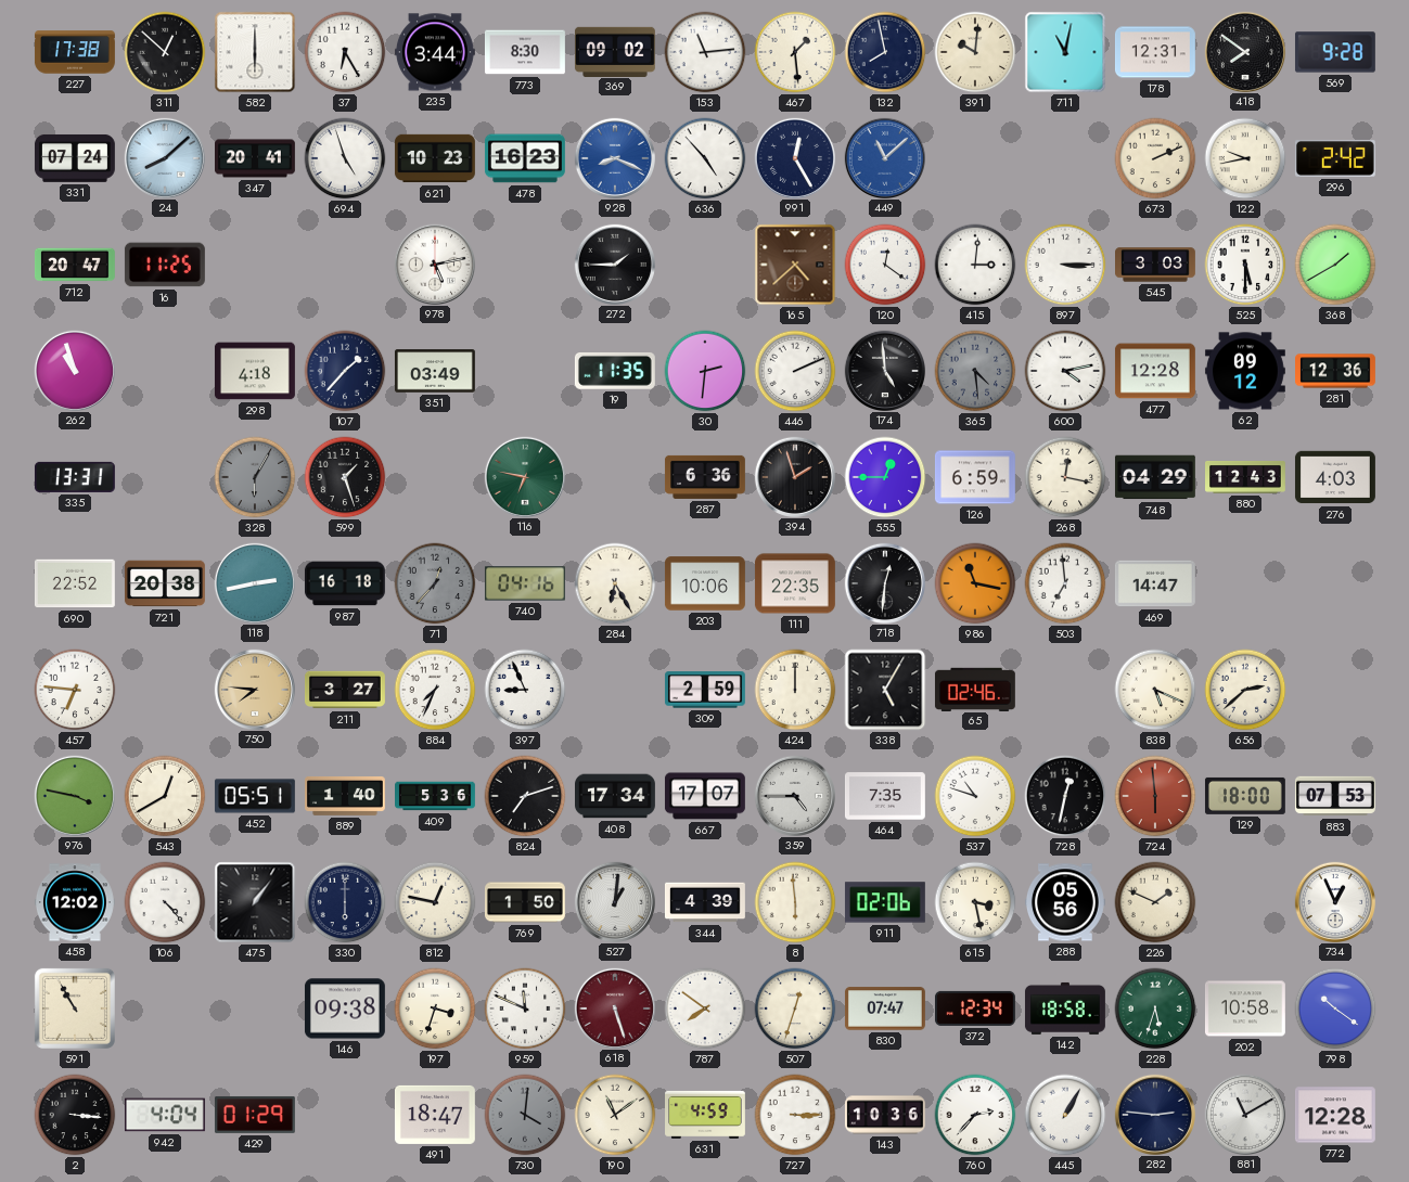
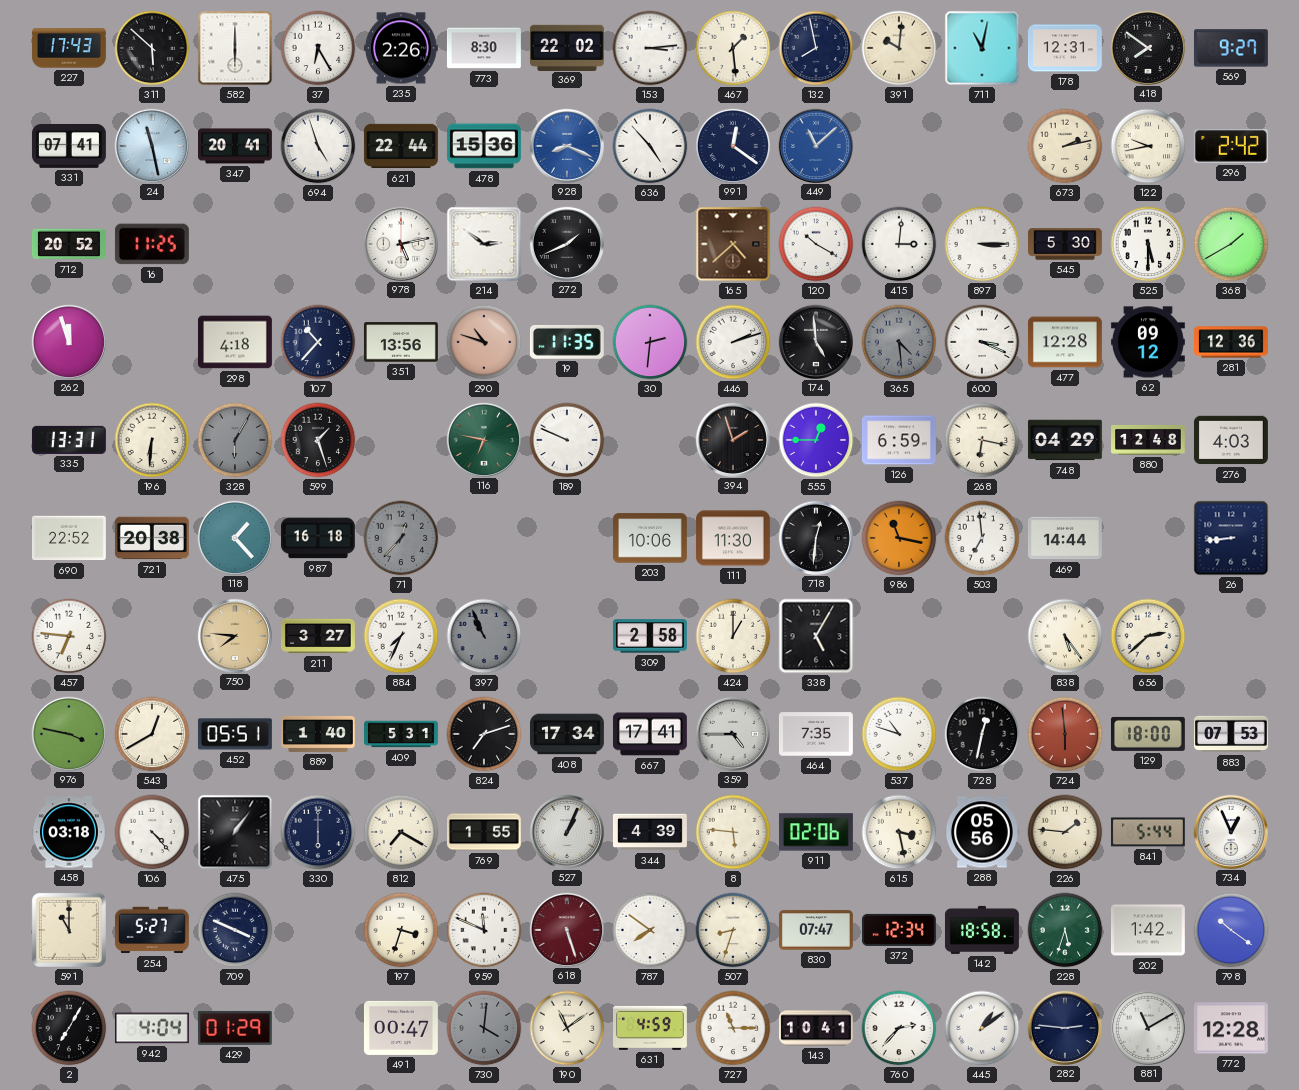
227: 17:38 -> 17:43
311: 12:52 -> 5:52
235: 3:44 -> 2:26
369: 09:02 -> 22:02
153: 11:14 -> 3:14
569: 9:28 -> 9:27
331: 07:24 -> 07:41
24: 8:08 -> 11:28
621: 10:23 -> 22:44
478: 16:23 -> 15:36
991: 12:25 -> 12:21
673: 2:11 -> 2:13
712: 20:47 -> 20:52
214: none -> 2:51
272: 1:45 -> 1:41
120: 12:21 -> 10:20
545: 3:03 -> 5:30
262: 10:57 -> 11:57
107: 1:37 -> 10:37
351: 03:49 -> 13:56
290: none -> 10:48
446: 2:11 -> 2:12
600: 4:13 -> 3:19
196: none -> 6:31
189: none -> 9:49
287: 6:36 -> none
268: 12:17 -> 6:17
880: 12:43 -> 12:48
118: 2:43 -> 1:23
740: 04:16 -> none
284: 6:25 -> none
111: 22:35 -> 11:30
469: 14:47 -> 14:44
26: none -> 8:44
397: 8:56 -> 10:56
397 dial: white -> grey
309: 2:59 -> 2:58
424: 12:00 -> 1:00
65: 02:46 -> none
838: 5:19 -> 5:24
409: 5:36 -> 5:31
667: 17:07 -> 17:41
458: 12:02 -> 03:18
812: 12:47 -> 7:20
769: 1:50 -> 1:55
527: 1:01 -> 1:04
8: 5:59 -> 5:46
226: 1:49 -> 1:46
841: none -> 5:44
591: 10:55 -> 11:00
254: none -> 5:27
709: none -> 3:49
146: 09:38 -> none
507: 12:33 -> 8:33
202: 10:58 -> 1:42
2: 3:16 -> 7:05
491: 18:47 -> 00:47
727: 3:15 -> 11:15
143: 10:36 -> 10:41
445: 1:05 -> 1:09
